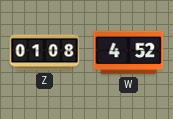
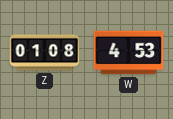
W: 4:52 -> 4:53
